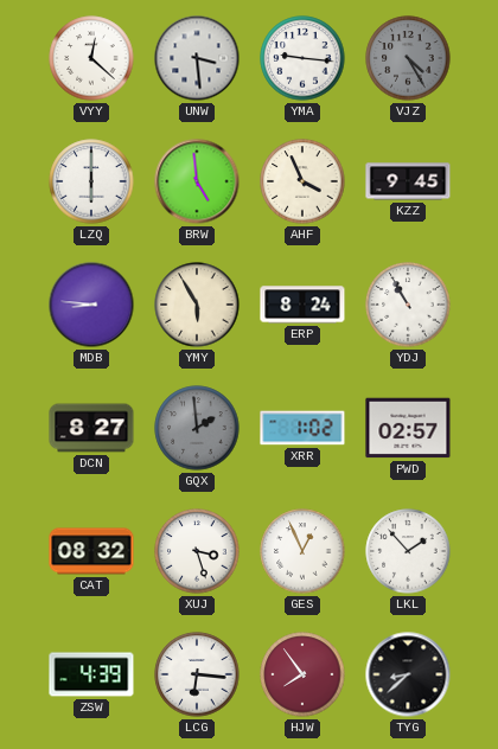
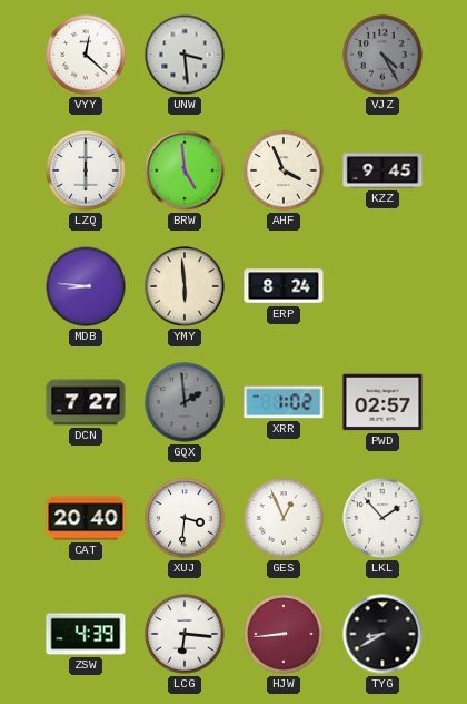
YMA: 9:16 -> none
YMY: 5:55 -> 5:59
YDJ: 10:55 -> none
DCN: 8:27 -> 7:27
CAT: 08:32 -> 20:40
XUJ: 3:27 -> 3:31
HJW: 7:54 -> 8:44
TYG: 8:38 -> 8:40
